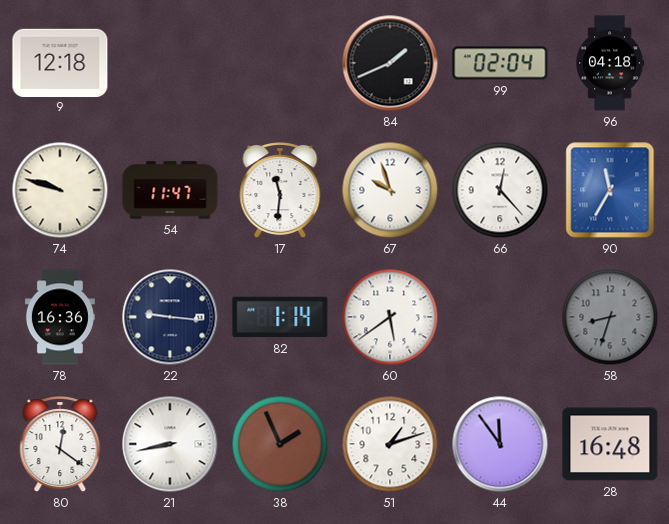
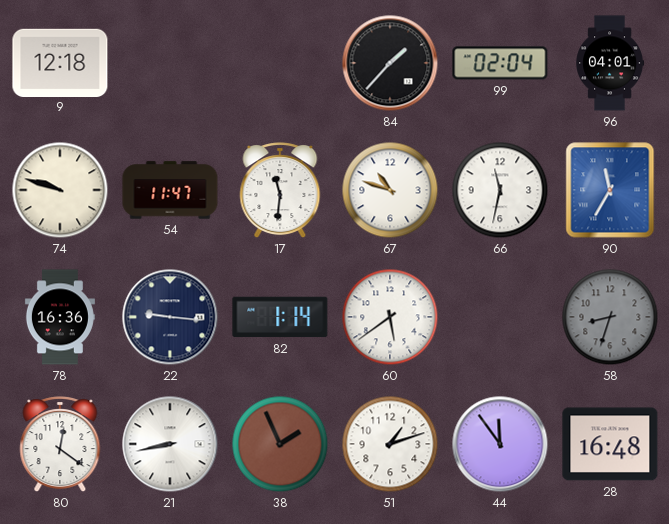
84: 1:41 -> 1:37
96: 04:18 -> 04:01
67: 9:57 -> 10:48
66: 12:23 -> 11:32
